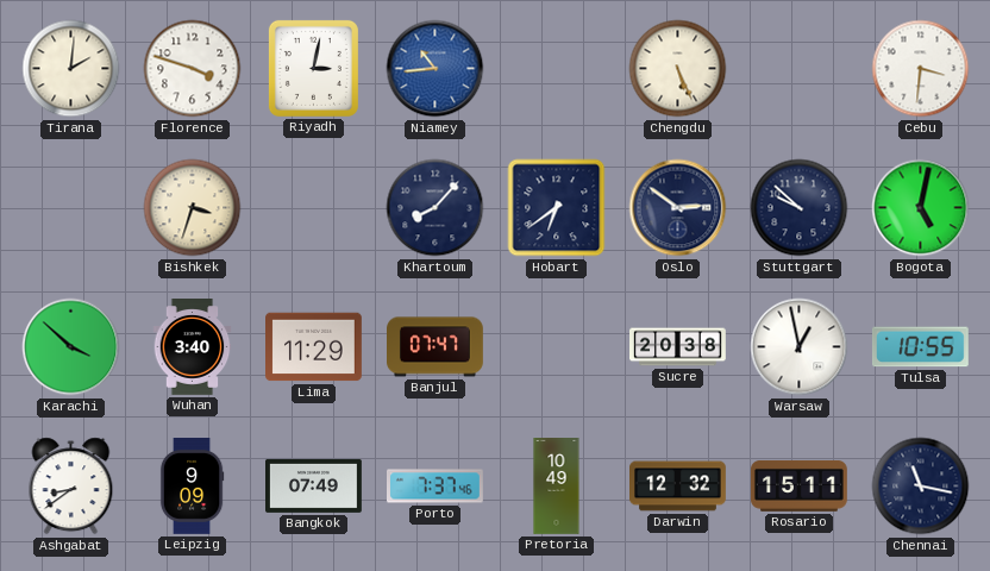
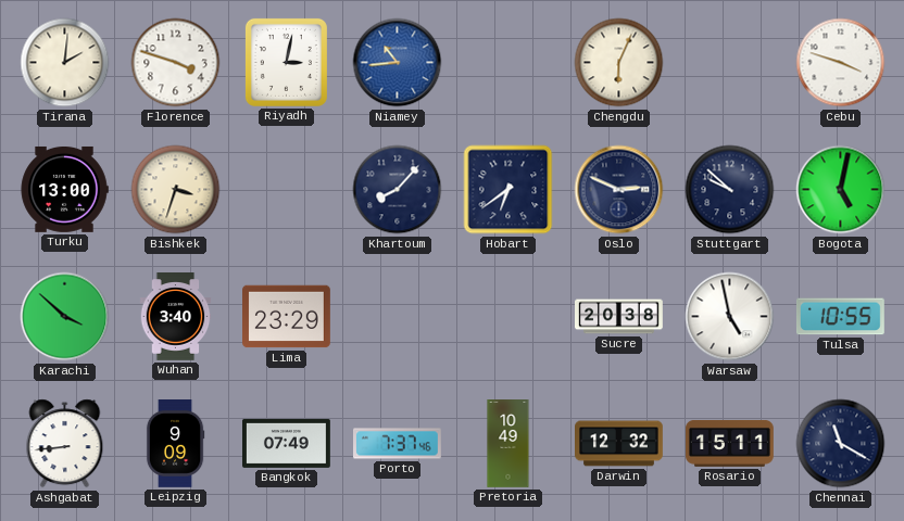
Chengdu: 5:26 -> 6:04
Cebu: 3:31 -> 3:48
Turku: none -> 13:00
Oslo: 2:51 -> 2:49
Lima: 11:29 -> 23:29
Banjul: 07:47 -> none
Warsaw: 12:58 -> 4:58
Ashgabat: 8:39 -> 8:44
Chennai: 11:17 -> 11:20
